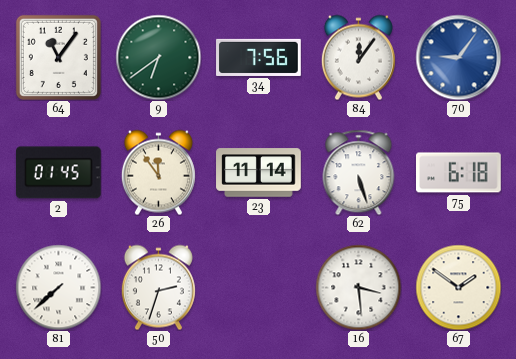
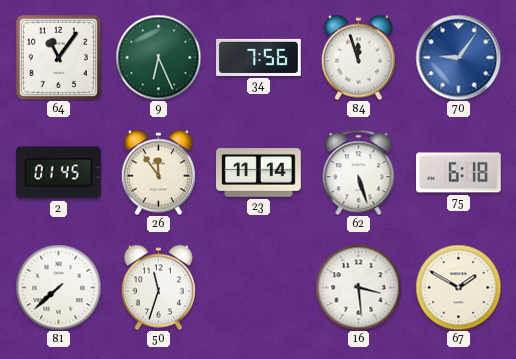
9: 6:39 -> 6:26
84: 12:06 -> 11:57
50: 2:33 -> 11:33
67: 1:51 -> 1:50
